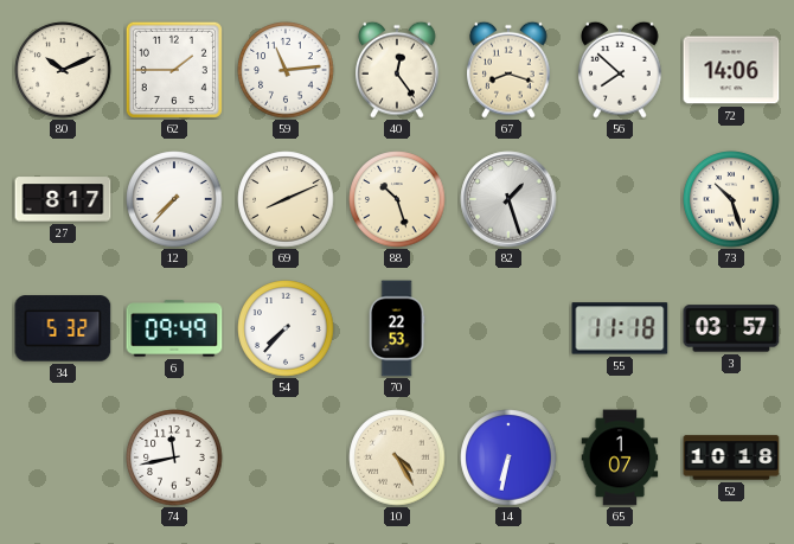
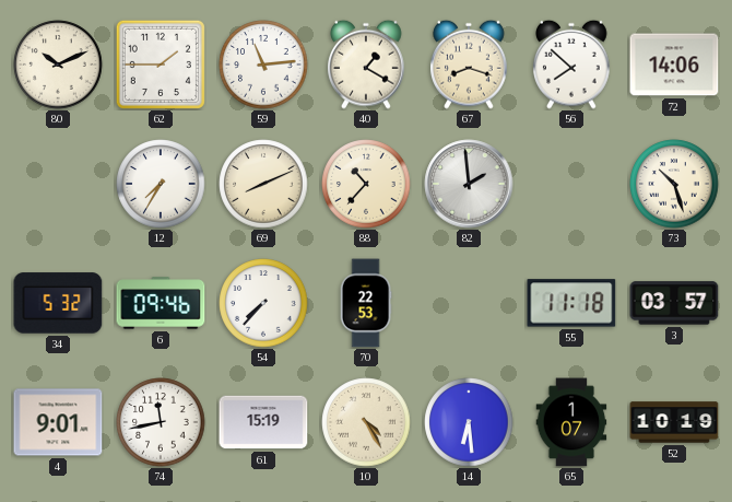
40: 12:24 -> 1:20
27: 8:17 -> none
12: 7:37 -> 7:35
88: 10:27 -> 10:37
82: 1:27 -> 1:59
6: 09:49 -> 09:46
4: none -> 9:01
61: none -> 15:19
14: 6:32 -> 6:29
52: 10:18 -> 10:19
